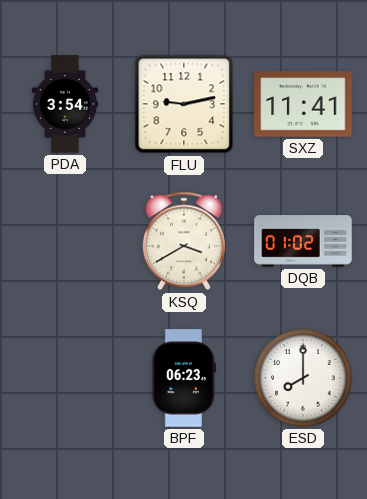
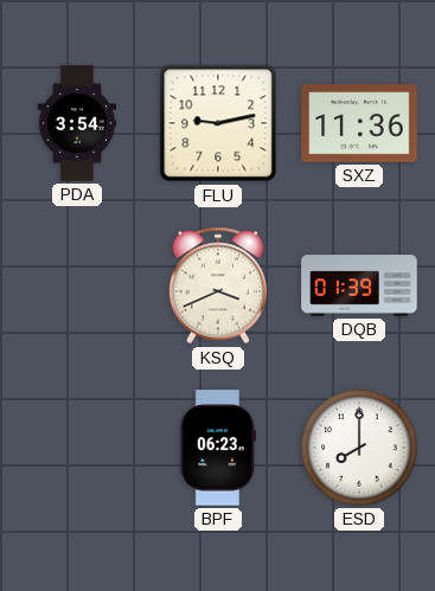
SXZ: 11:41 -> 11:36
KSQ: 3:40 -> 3:41
DQB: 01:02 -> 01:39
